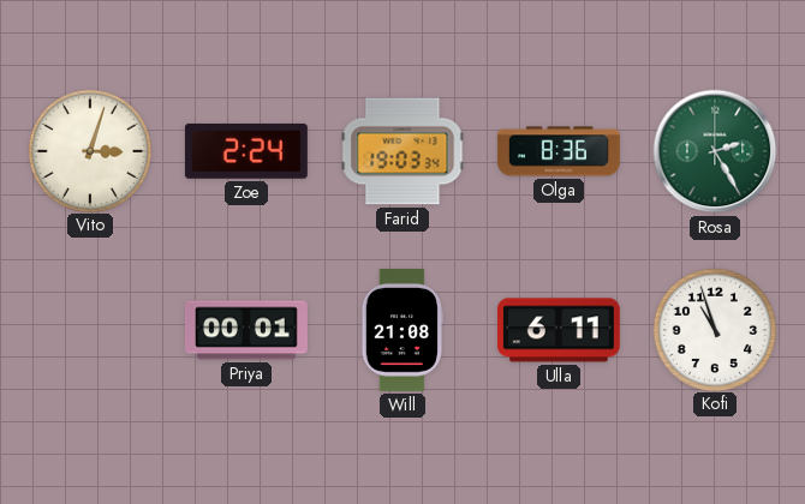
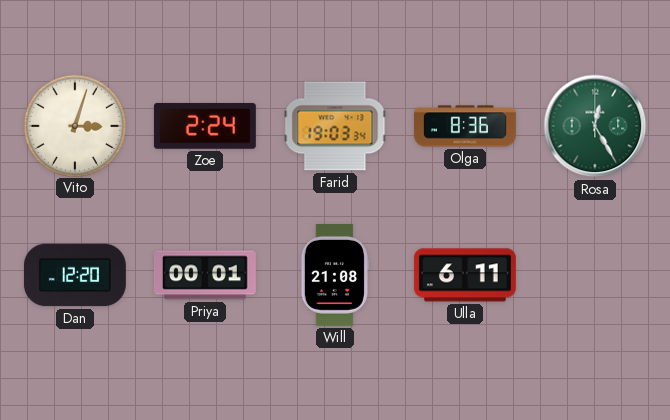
Rosa: 2:25 -> 12:25
Dan: none -> 12:20
Kofi: 10:57 -> none
